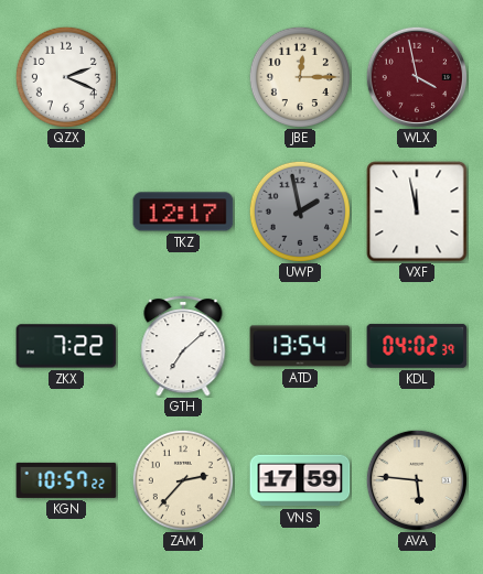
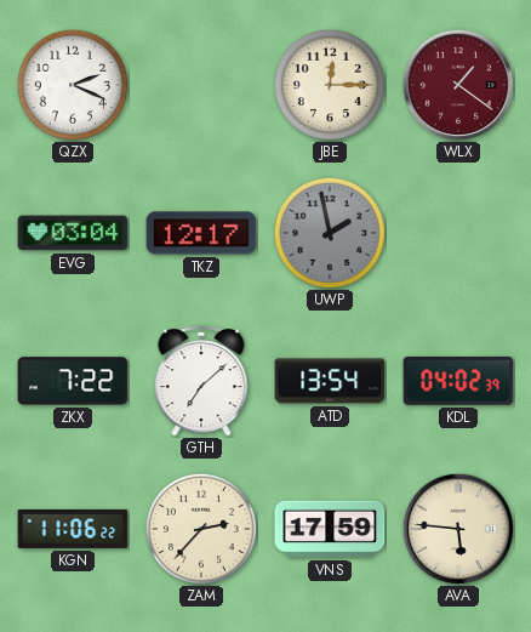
WLX: 3:58 -> 1:21
EVG: none -> 03:04
VXF: 11:58 -> none
KGN: 10:57 -> 11:06
